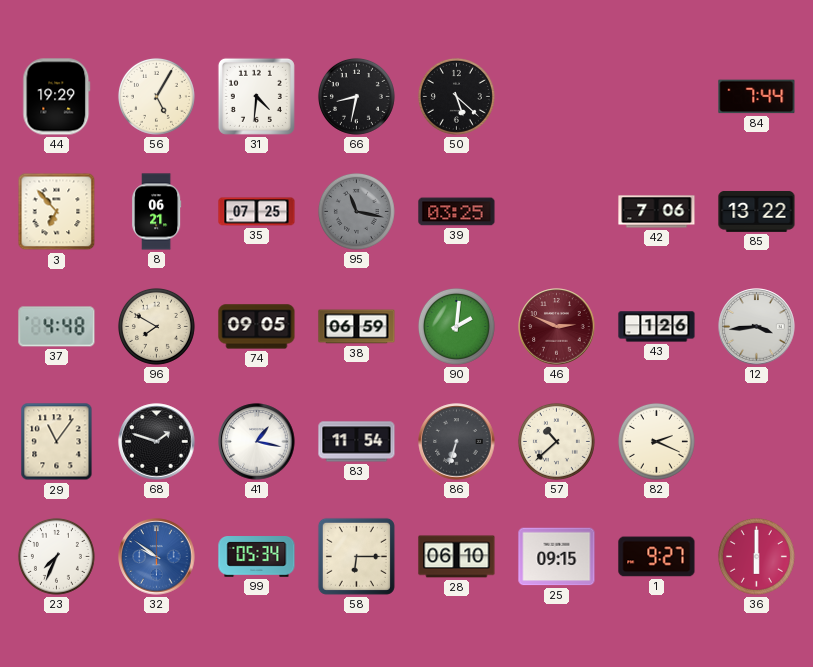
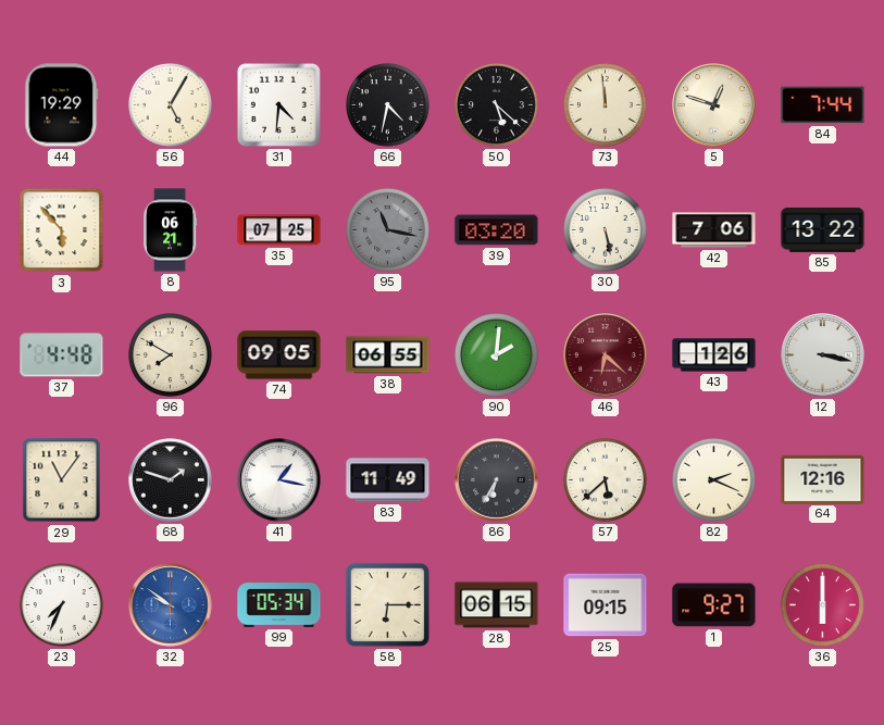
66: 8:32 -> 4:32
73: none -> 11:59
5: none -> 12:48
3: 6:53 -> 5:53
39: 03:25 -> 03:20
30: none -> 5:28
38: 06:59 -> 06:55
46: 2:49 -> 6:22
12: 3:44 -> 3:17
83: 11:54 -> 11:49
86: 6:33 -> 6:35
57: 10:38 -> 5:38
64: none -> 12:16
28: 06:10 -> 06:15
